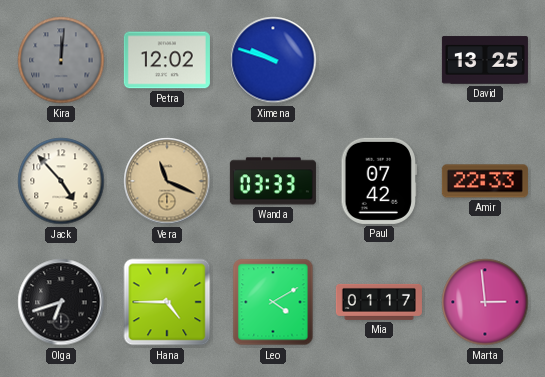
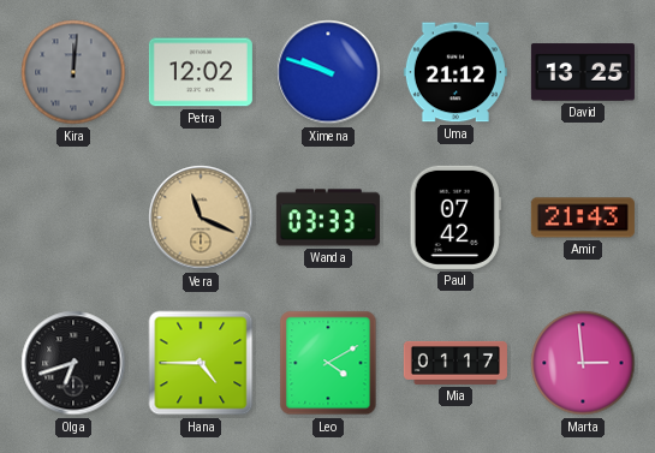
Uma: none -> 21:12
Jack: 4:53 -> none
Amir: 22:33 -> 21:43
